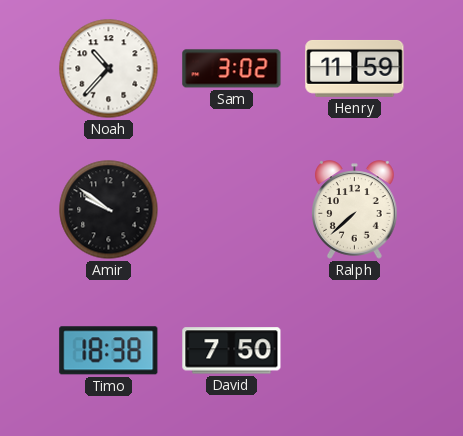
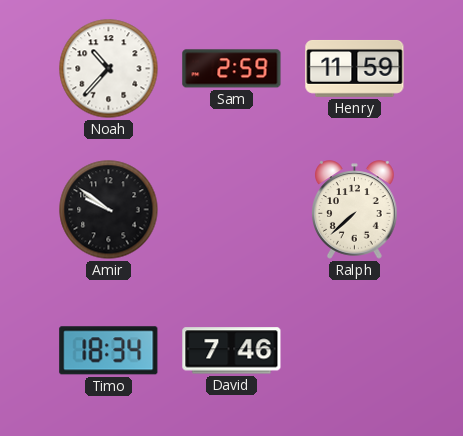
Sam: 3:02 -> 2:59
Timo: 18:38 -> 18:34
David: 7:50 -> 7:46
